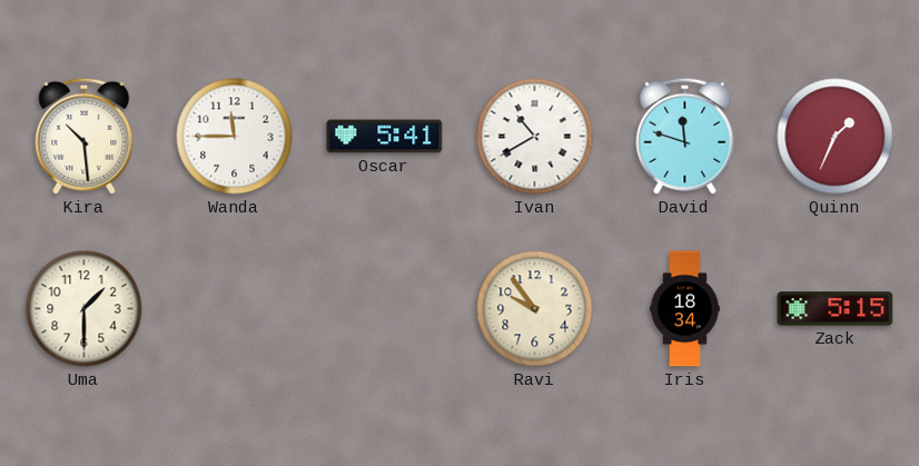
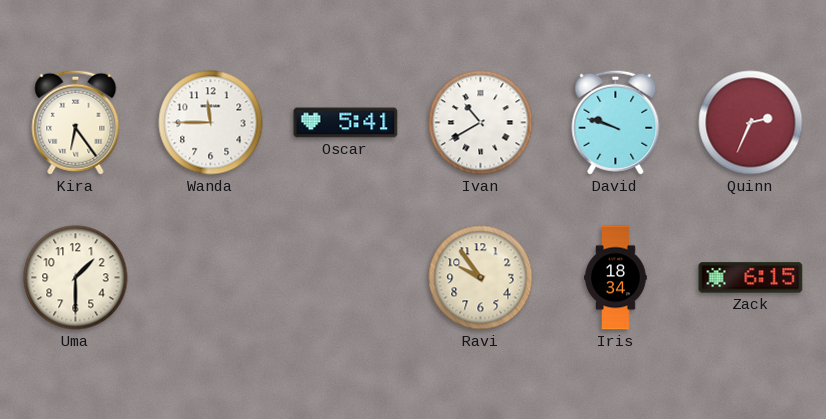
Kira: 10:29 -> 6:24
David: 11:48 -> 9:48
Quinn: 1:34 -> 2:34
Zack: 5:15 -> 6:15
